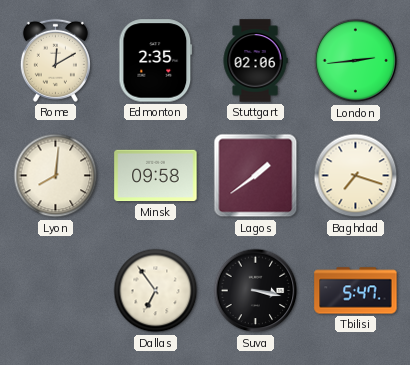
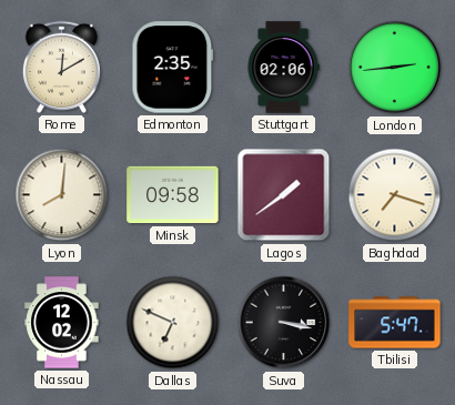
Nassau: none -> 12:02
Dallas: 6:54 -> 6:49
